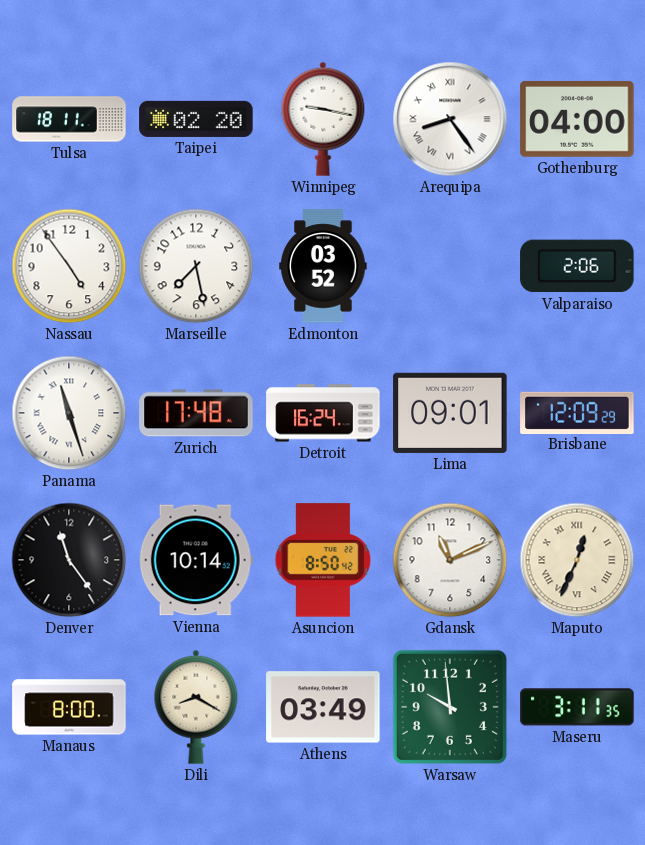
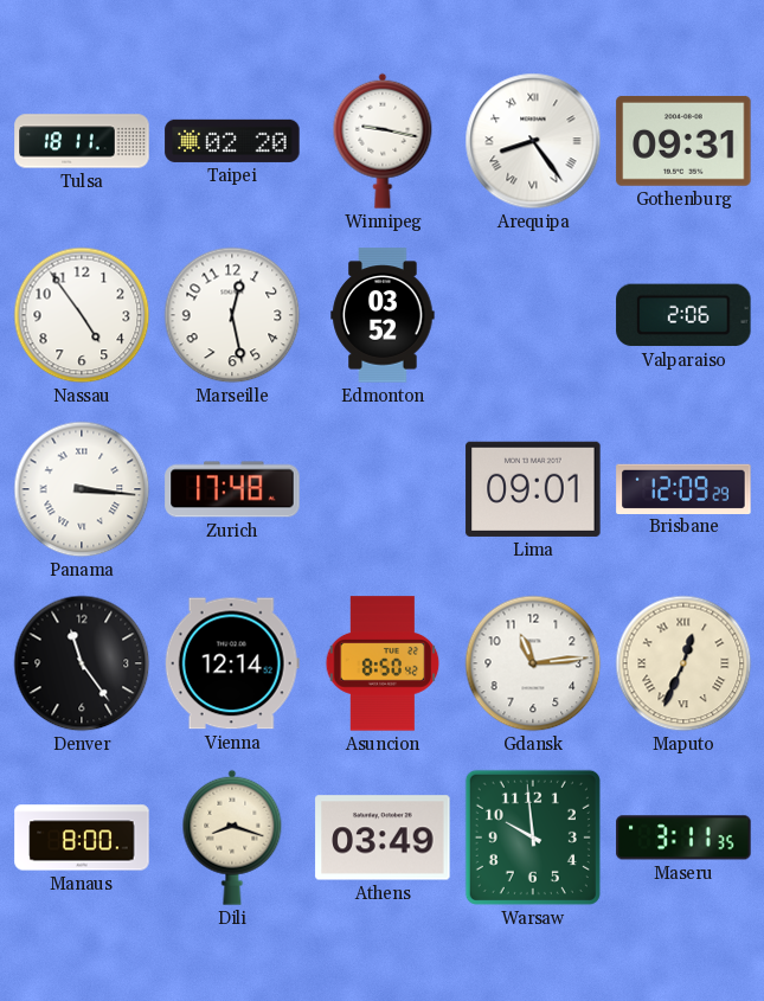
Gothenburg: 04:00 -> 09:31
Marseille: 7:28 -> 12:28
Panama: 11:27 -> 3:16
Detroit: 16:24 -> none
Vienna: 10:14 -> 12:14
Gdansk: 11:11 -> 11:14
Dili: 8:20 -> 8:18
